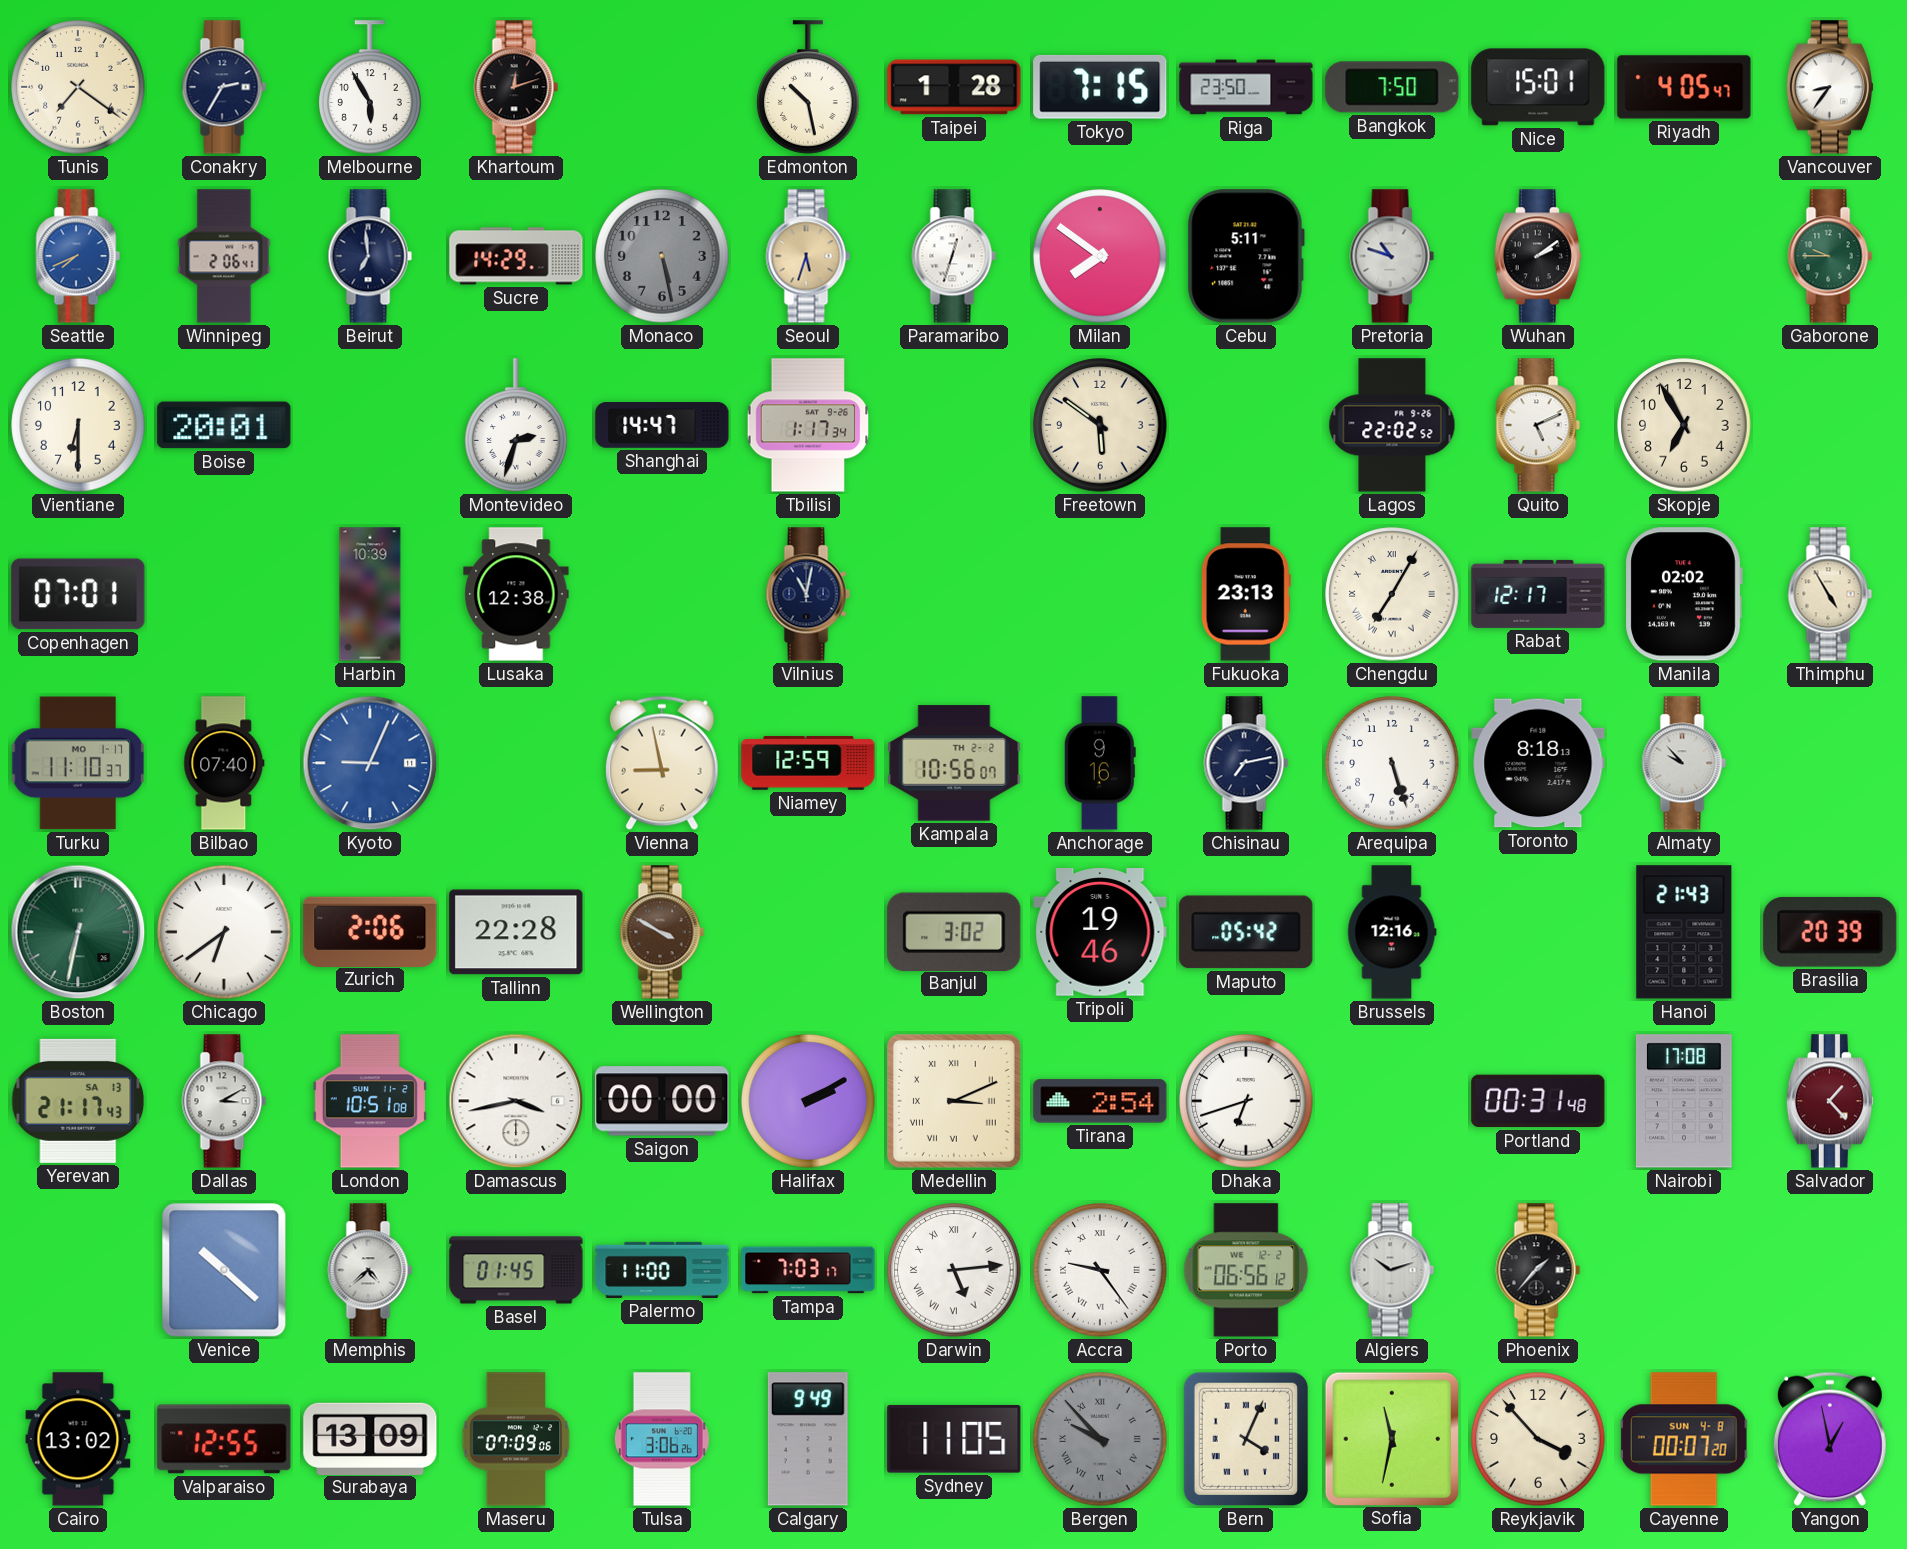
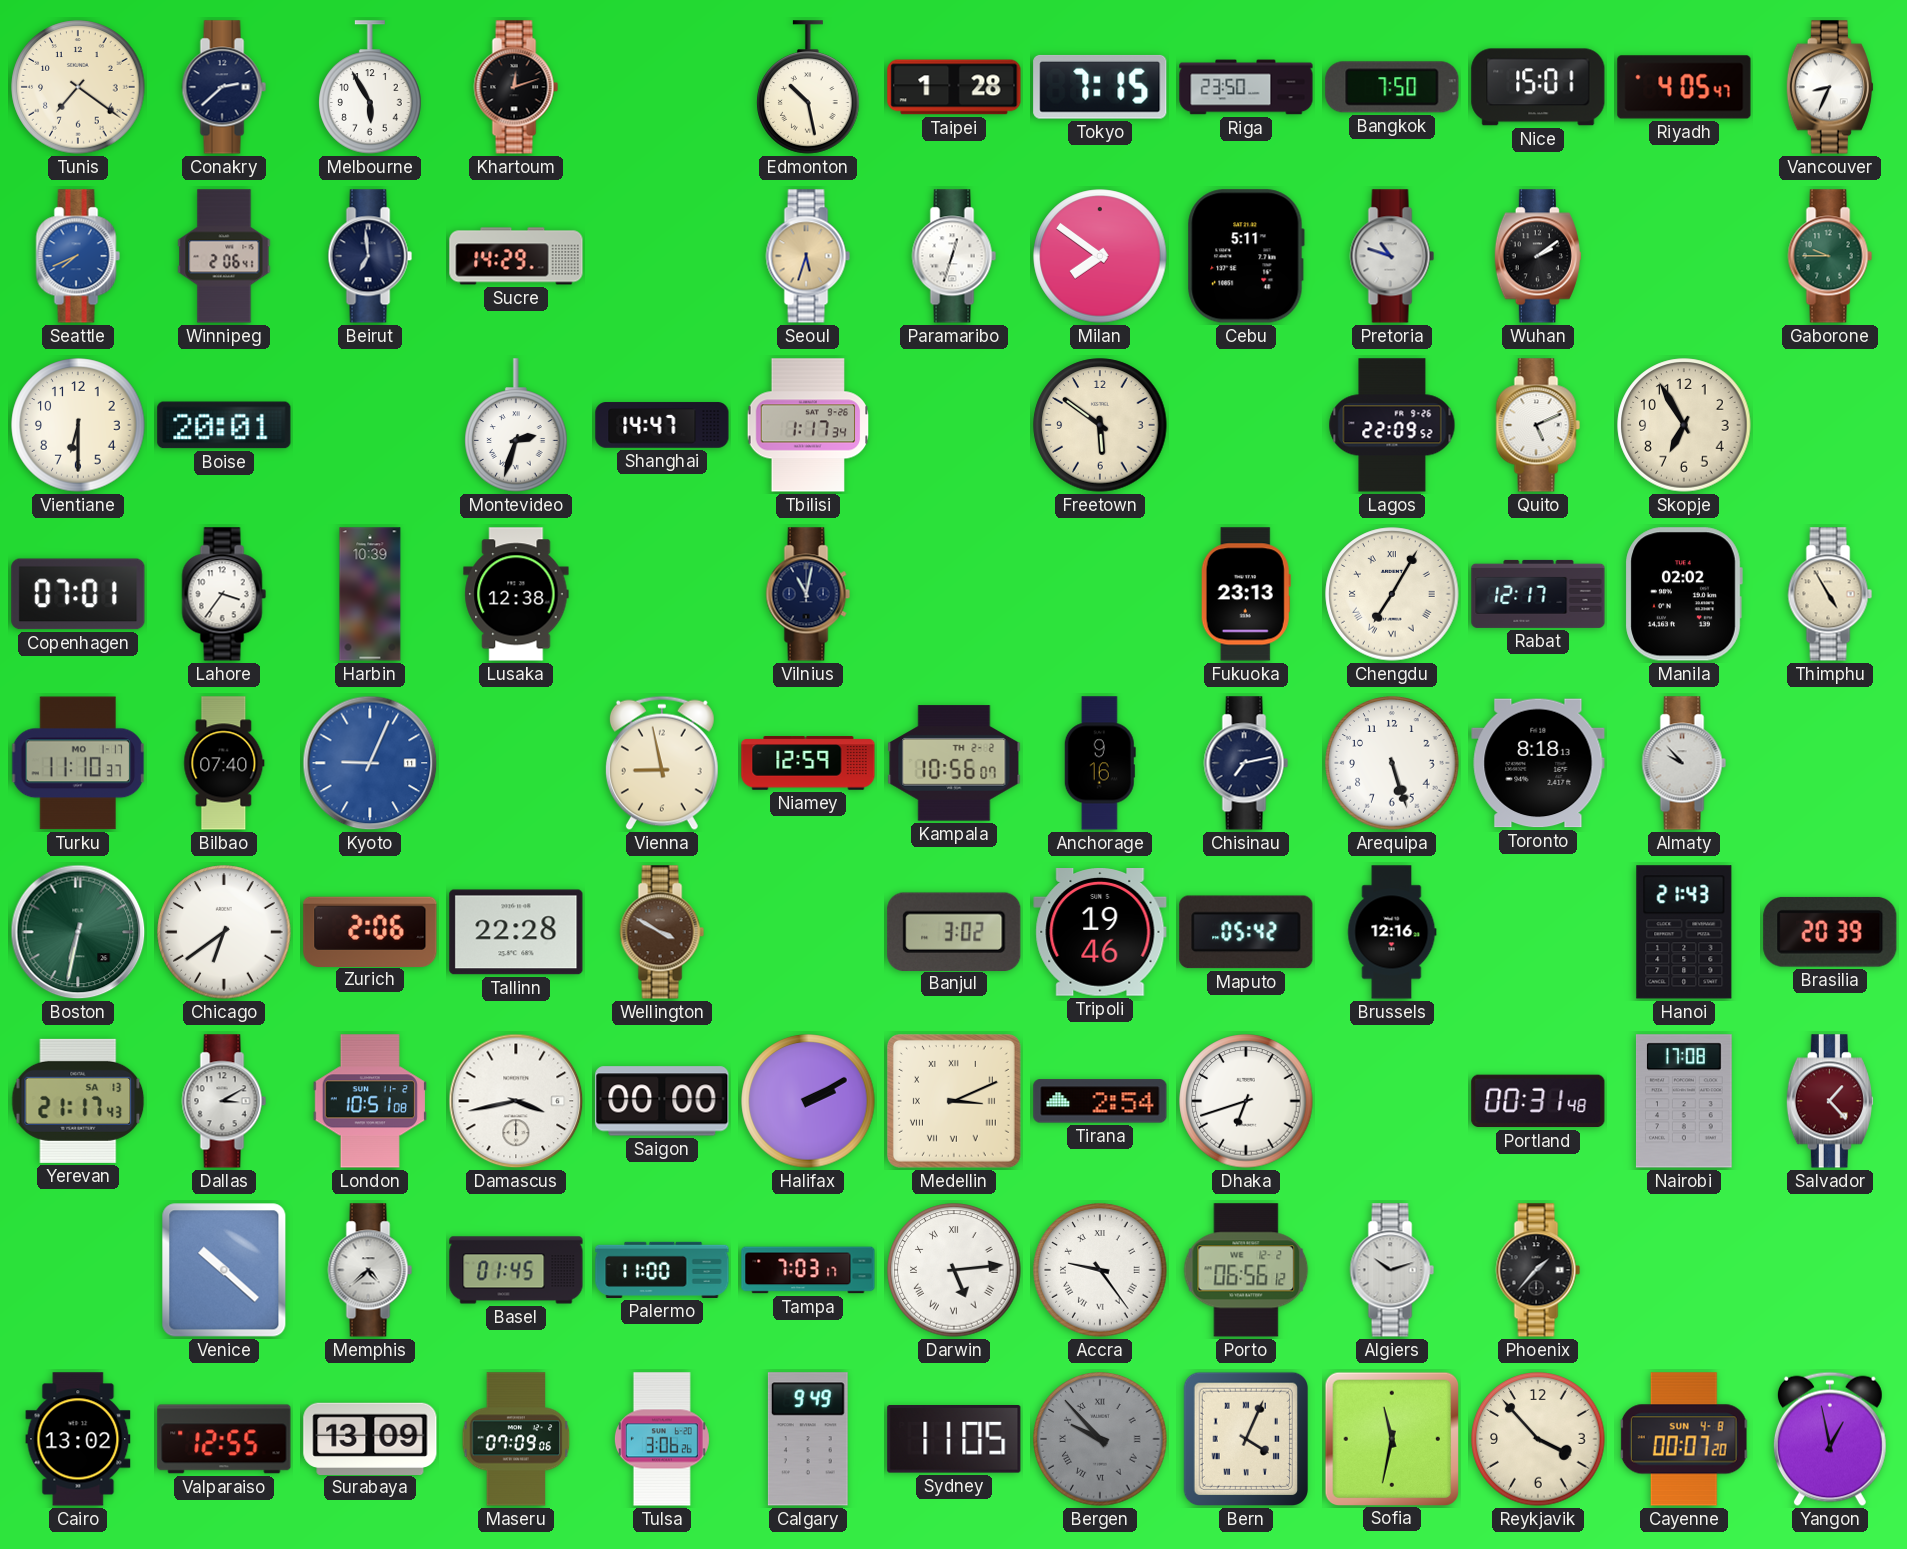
Conakry: 2:35 -> 2:38
Vancouver: 8:36 -> 8:34
Monaco: 5:28 -> none
Lagos: 22:02 -> 22:09
Lahore: none -> 3:36
